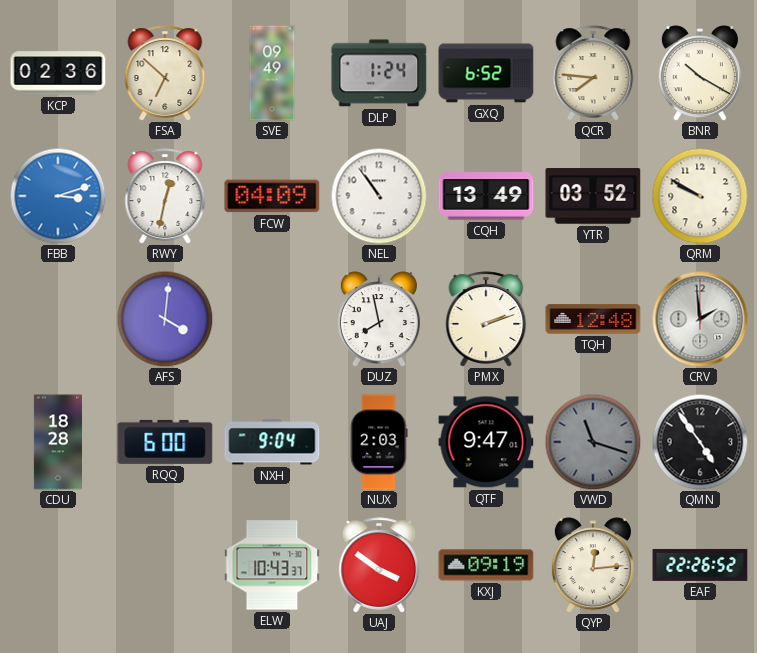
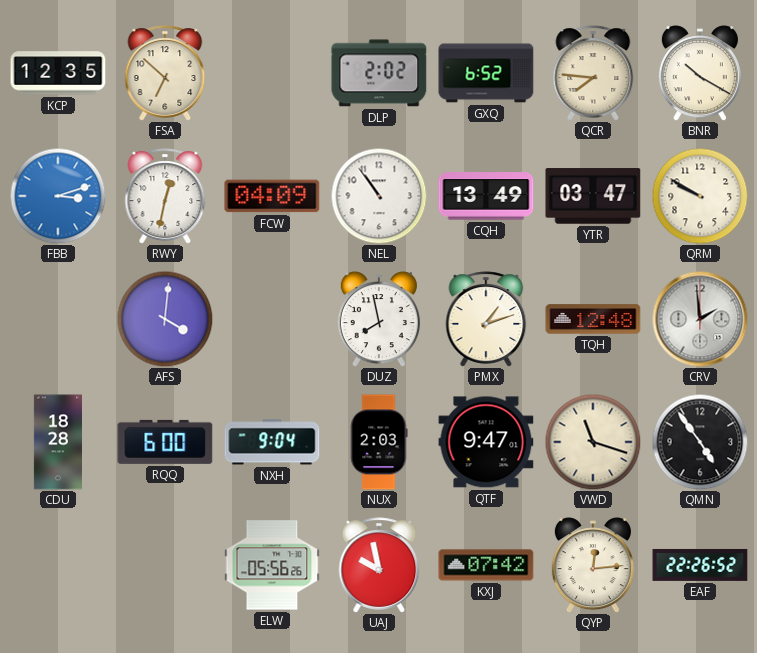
KCP: 02:36 -> 12:35
SVE: 09:49 -> none
DLP: 1:24 -> 2:02
YTR: 03:52 -> 03:47
PMX: 2:12 -> 1:12
VWD dial: grey -> cream
ELW: 10:43 -> 05:56
UAJ: 3:51 -> 9:58
KXJ: 09:19 -> 07:42
